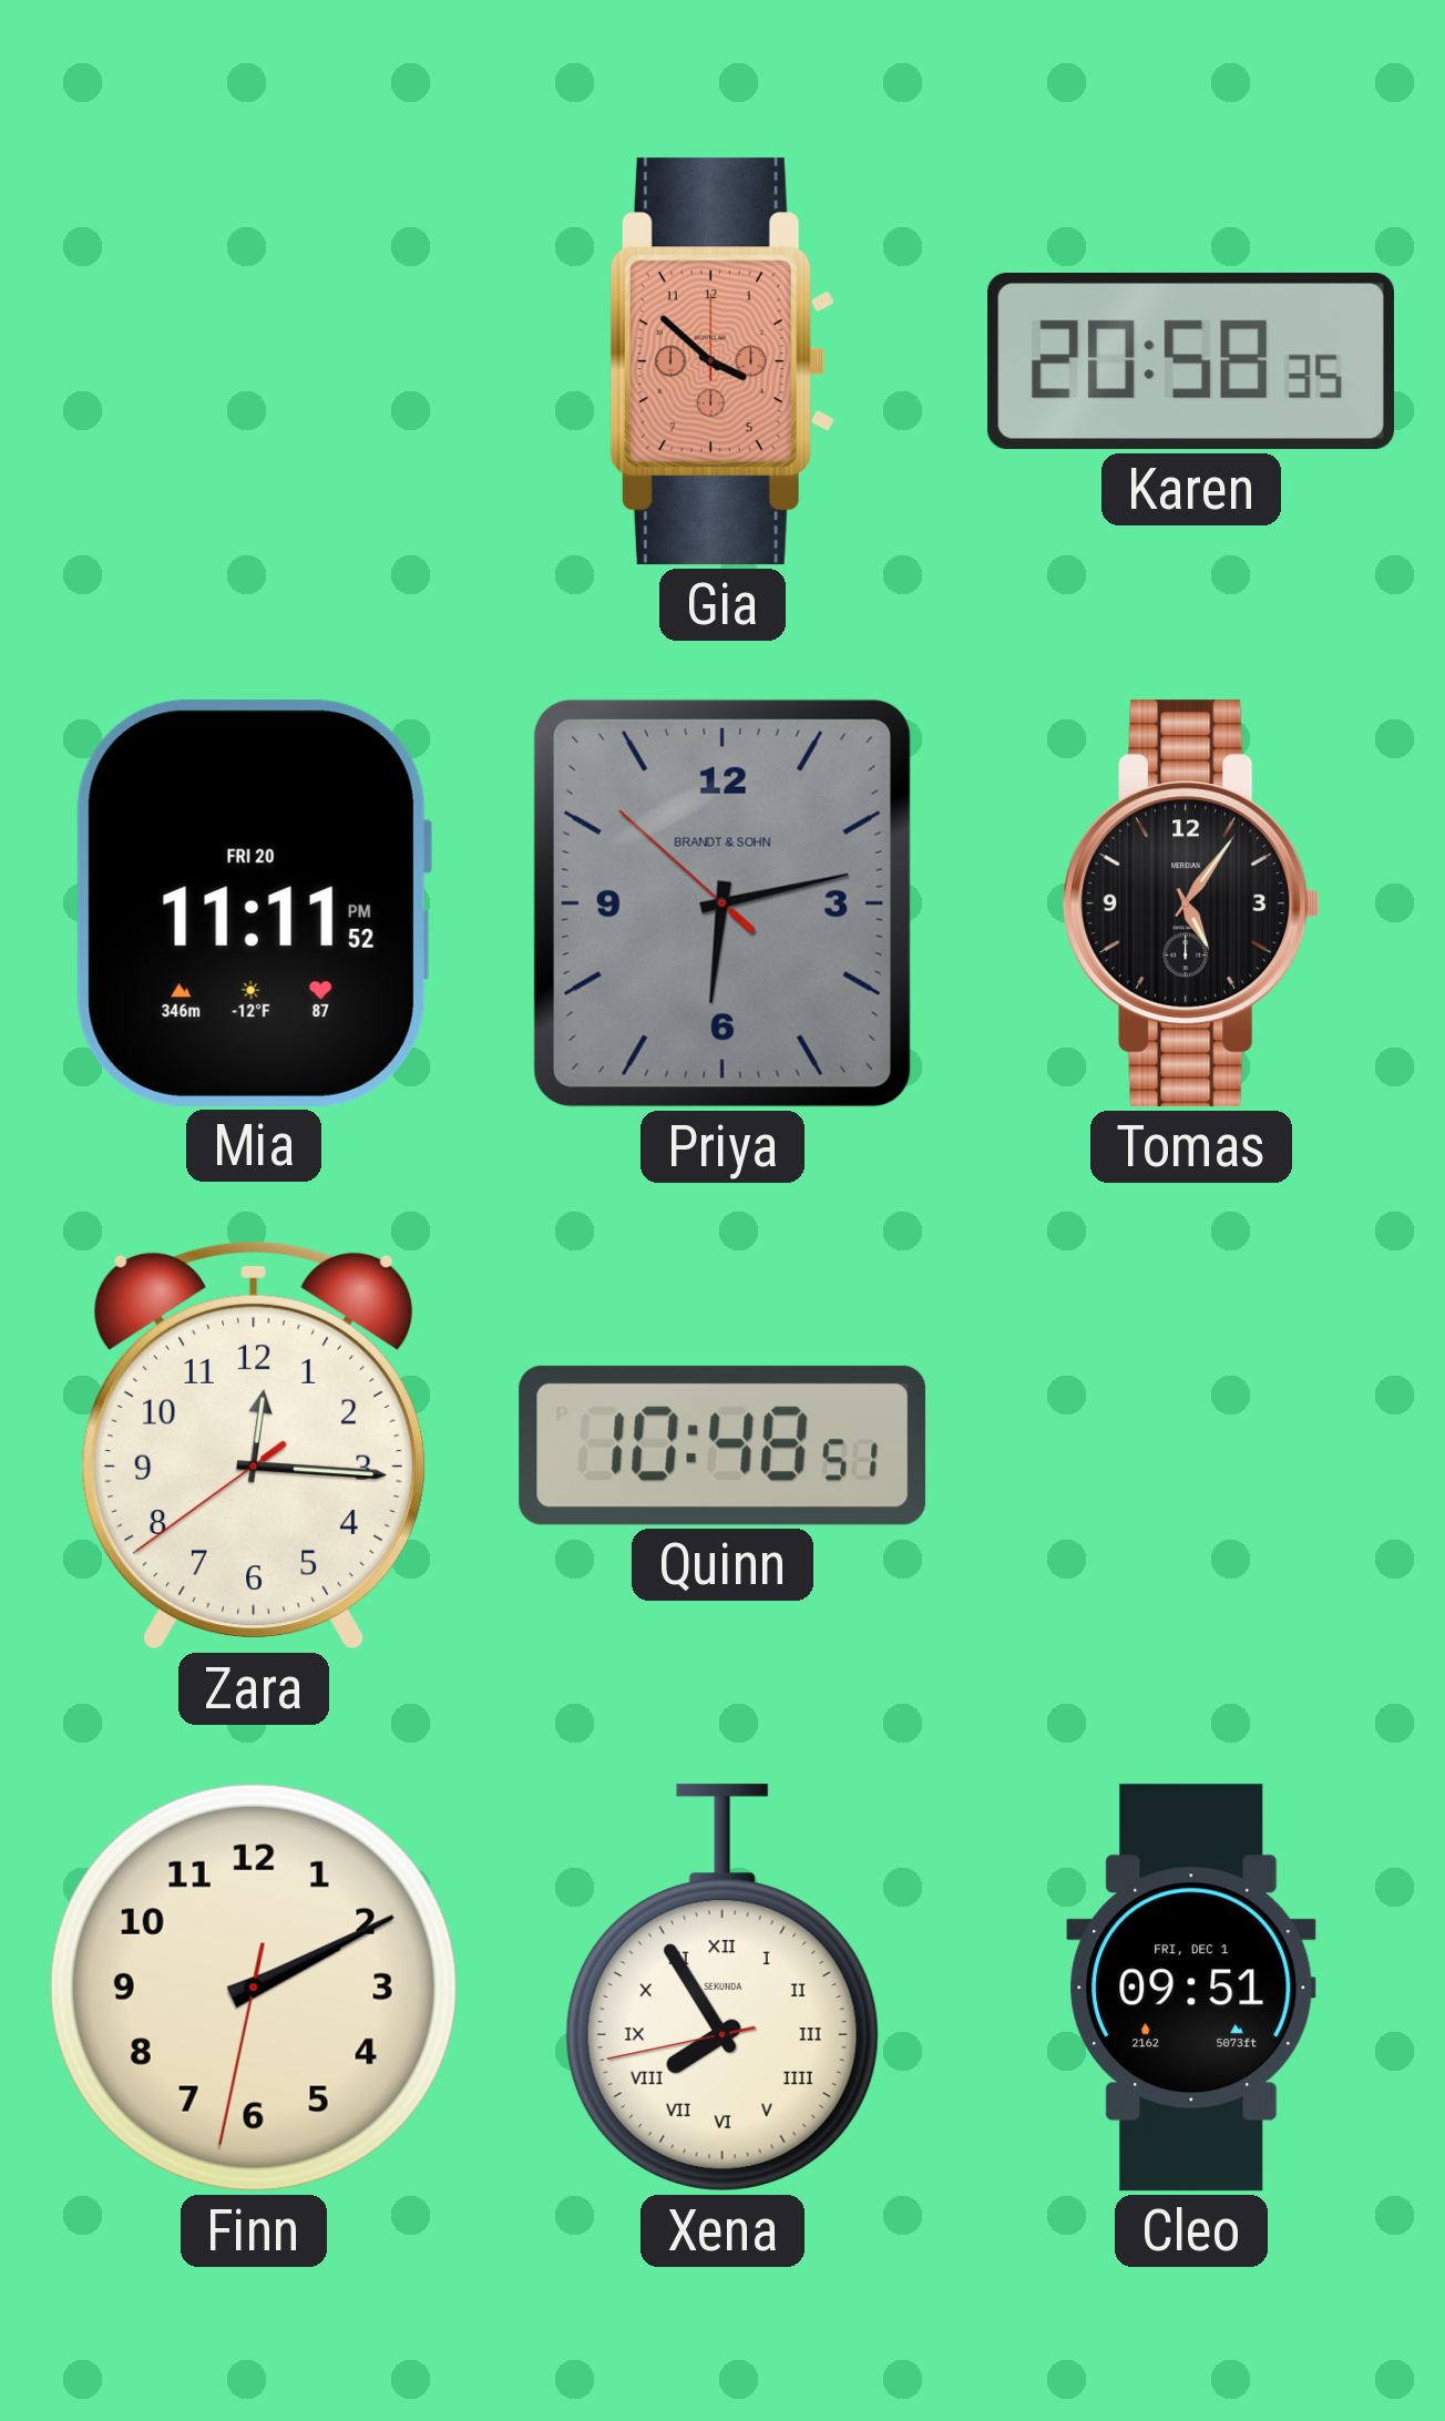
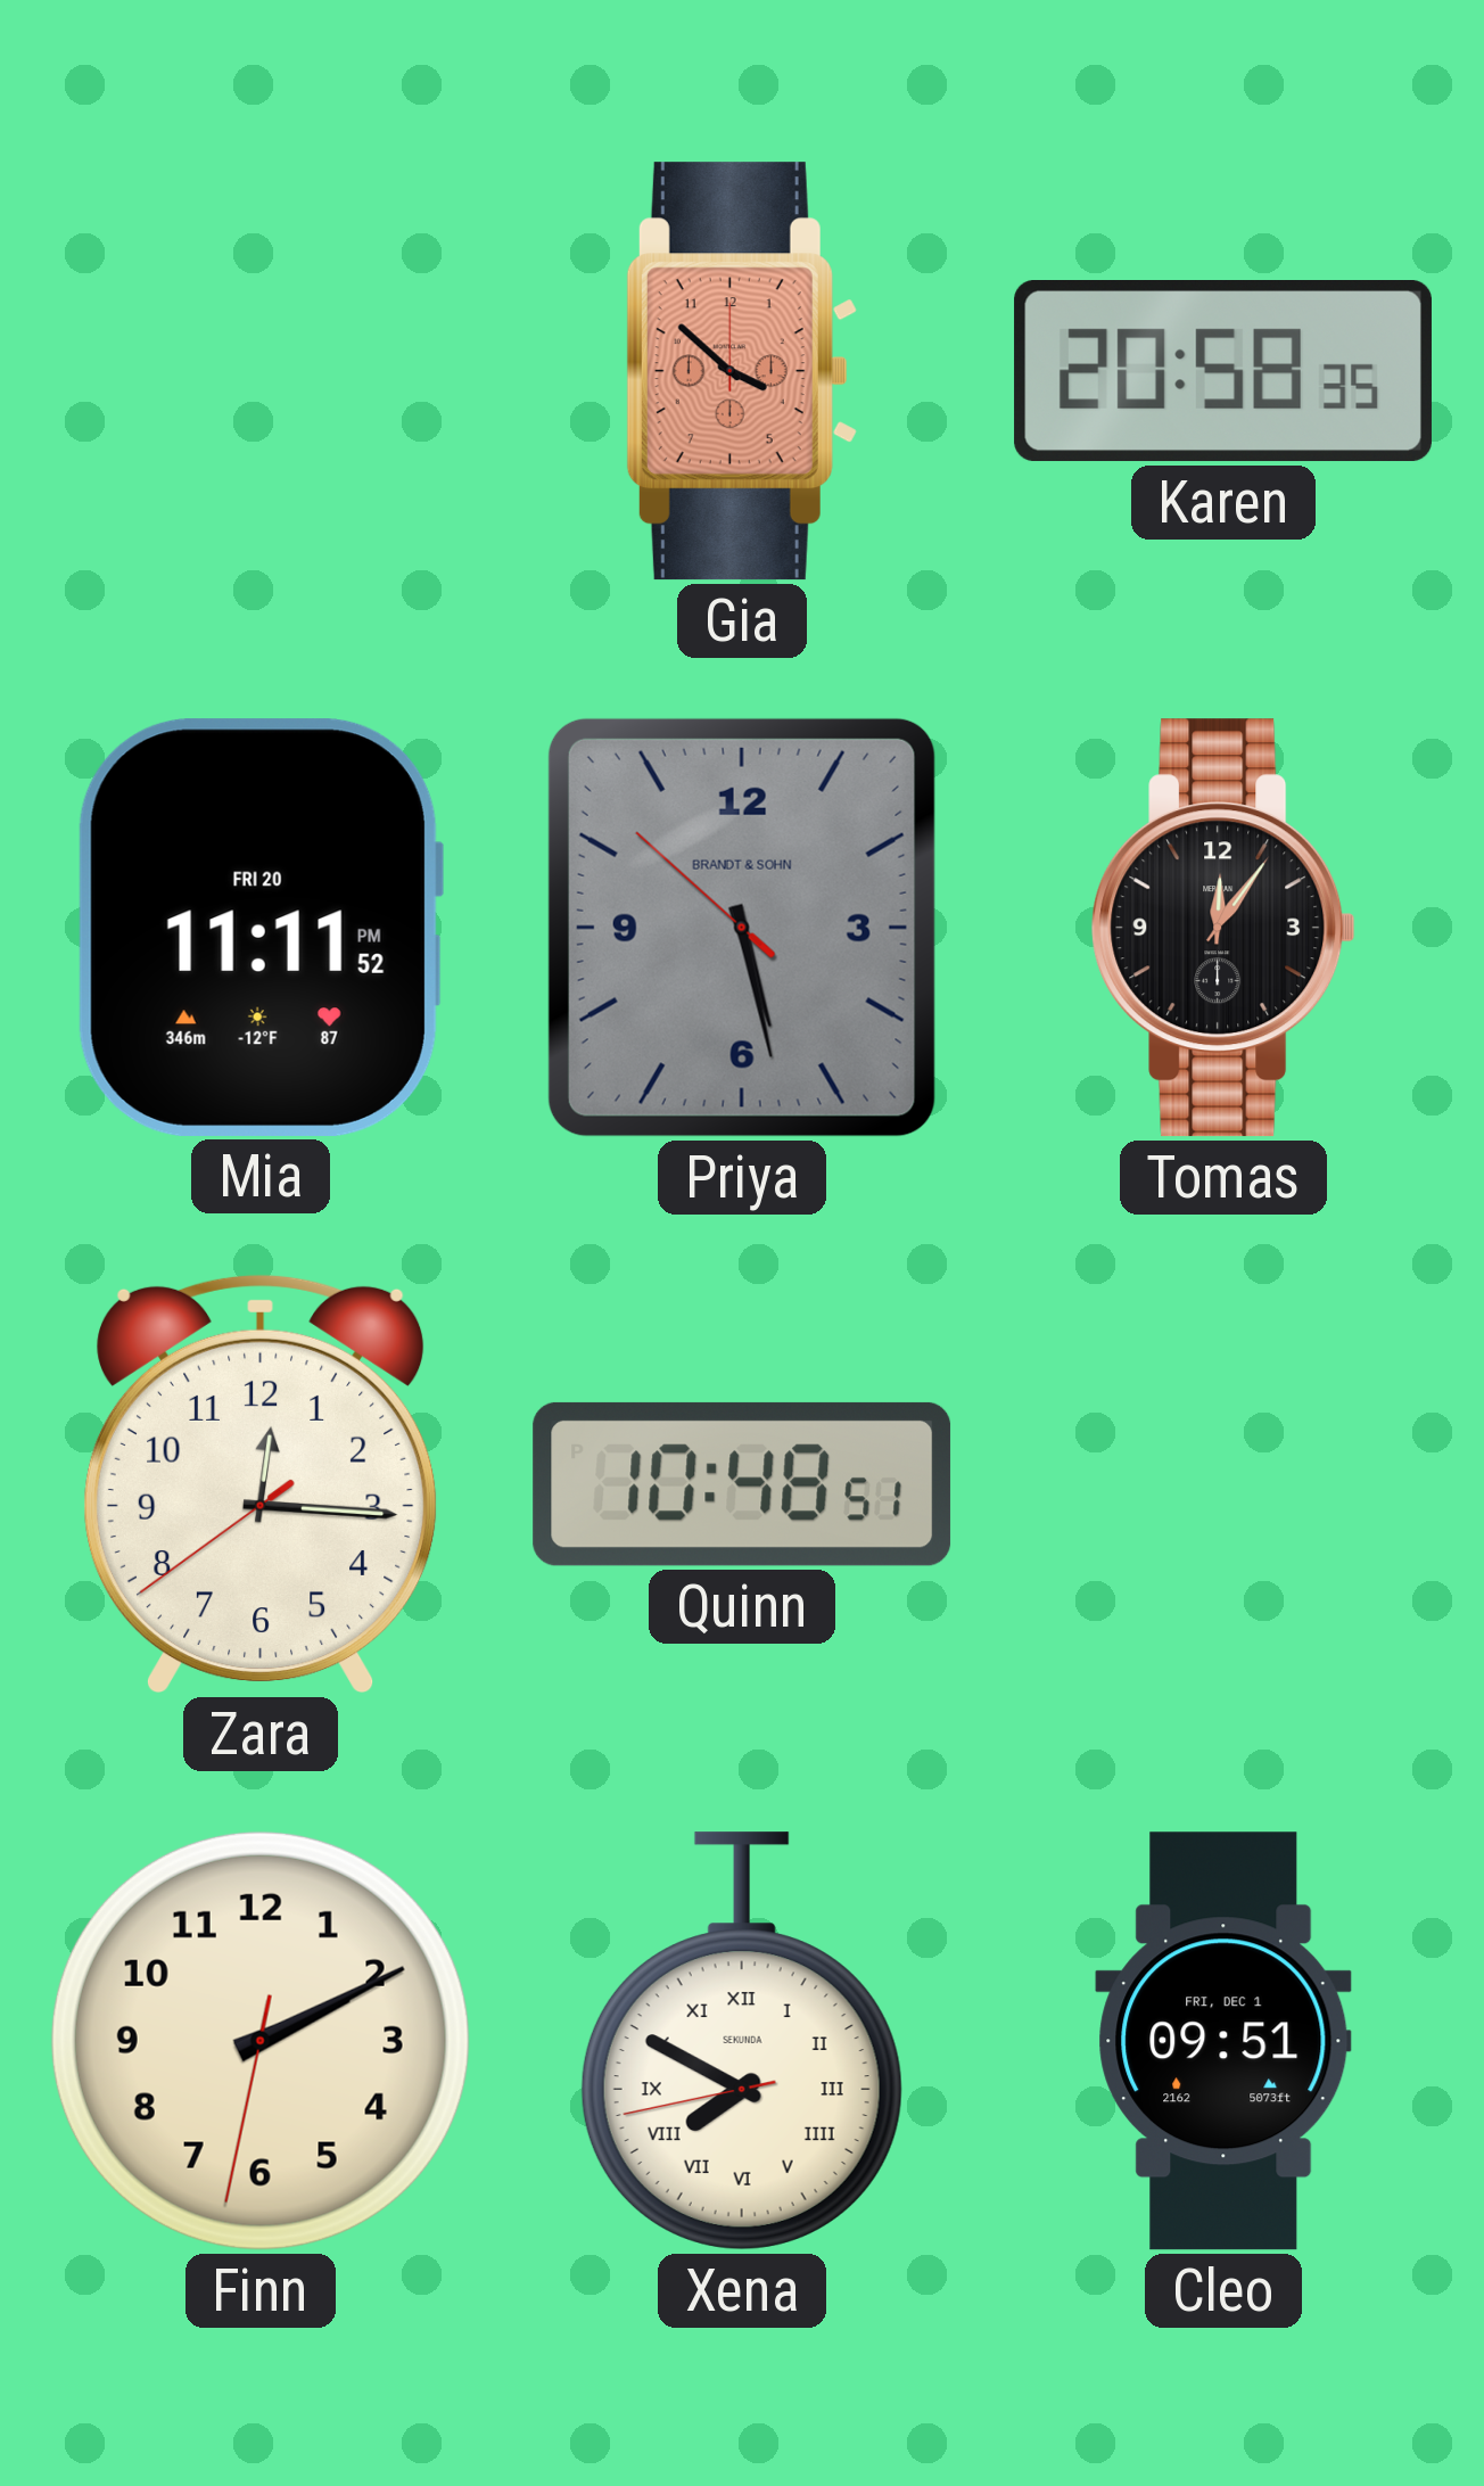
Priya: 6:12 -> 5:27
Tomas: 5:06 -> 12:06
Xena: 7:54 -> 7:49
